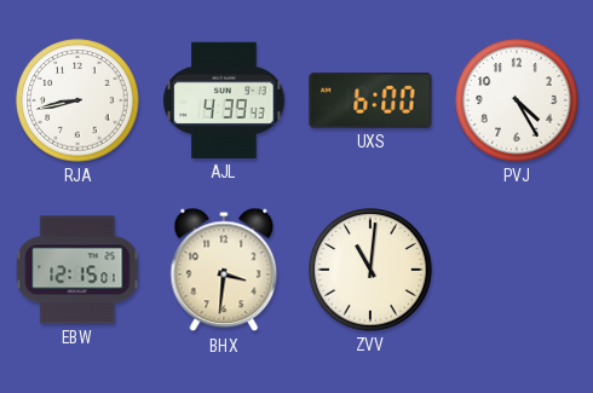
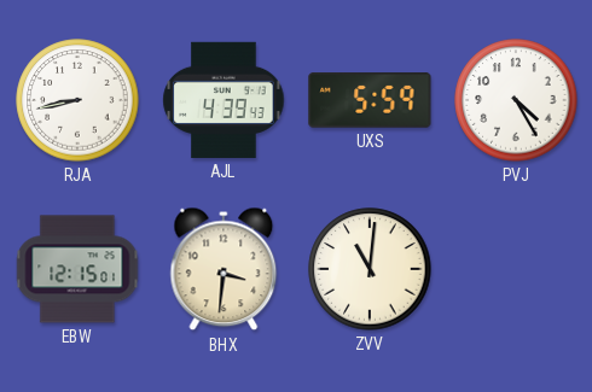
UXS: 6:00 -> 5:59
